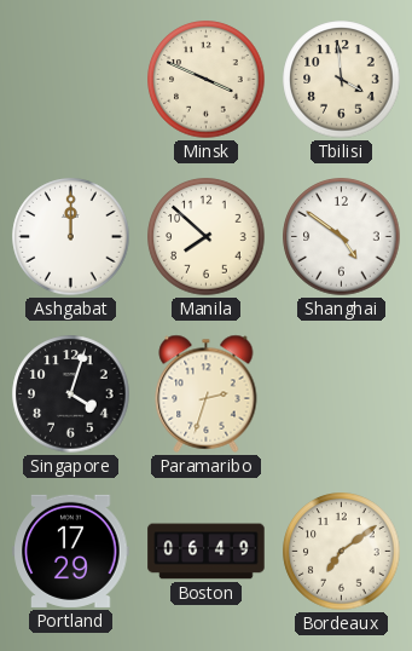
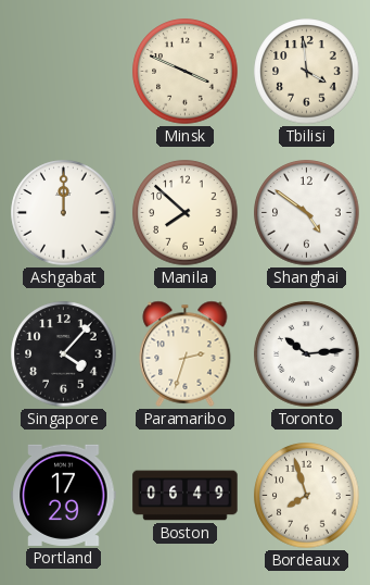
Singapore: 4:03 -> 4:07
Toronto: none -> 10:14
Bordeaux: 7:09 -> 7:57
